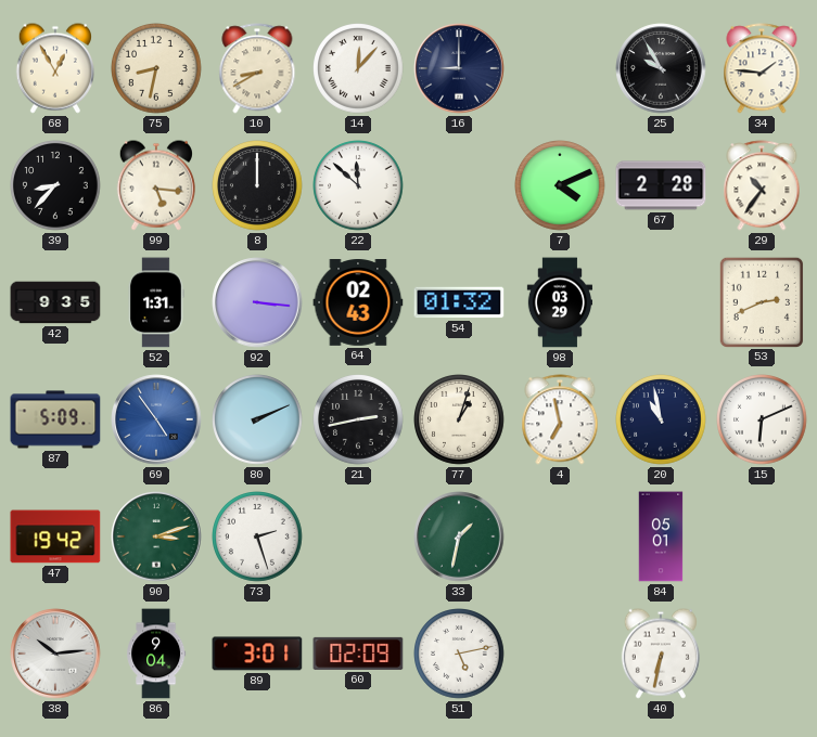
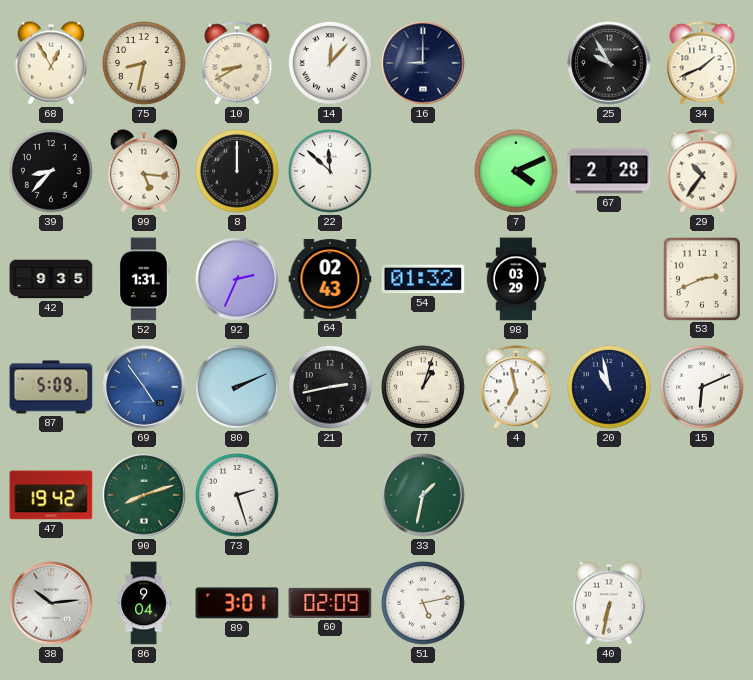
34: 1:46 -> 1:41
92: 3:16 -> 2:34
90: 3:12 -> 8:12
84: 05:01 -> none
